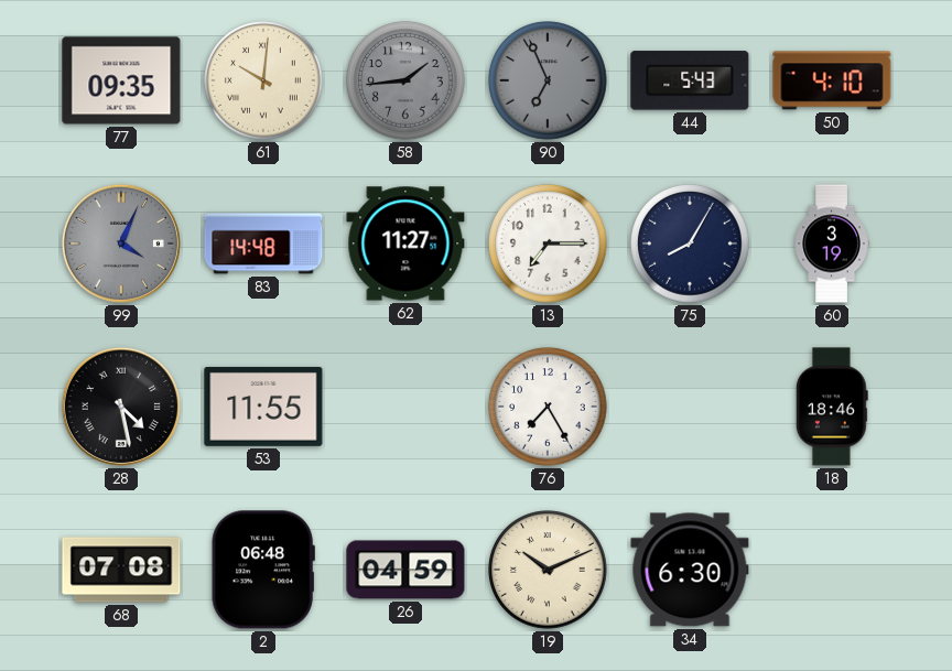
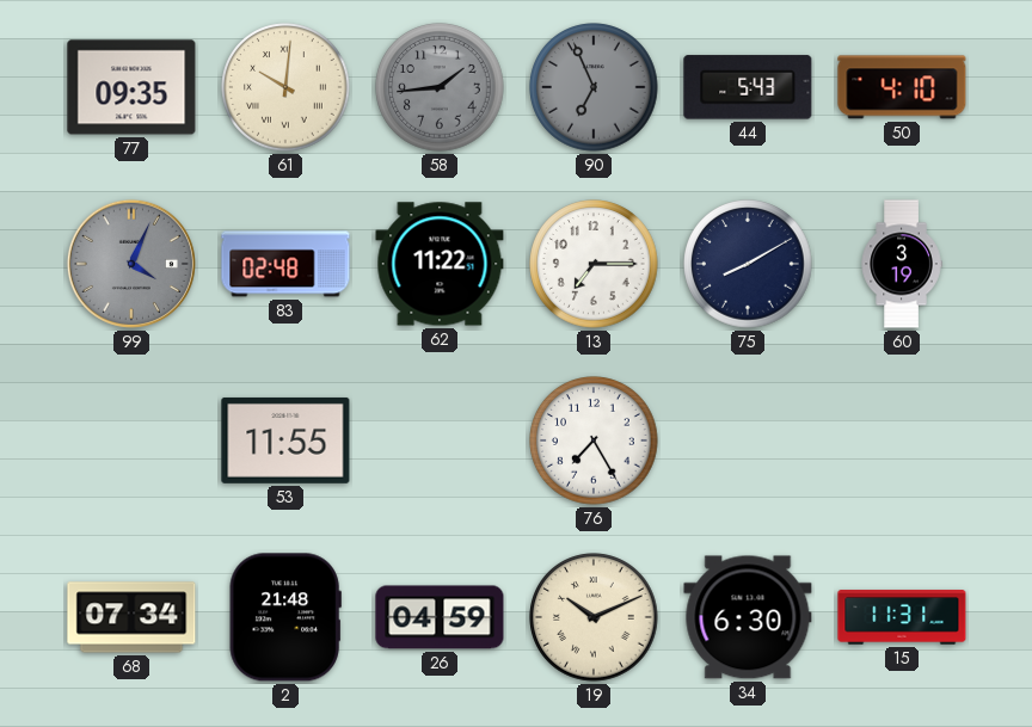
83: 14:48 -> 02:48
62: 11:27 -> 11:22
75: 8:05 -> 8:10
28: 4:28 -> none
18: 18:46 -> none
68: 07:08 -> 07:34
2: 06:48 -> 21:48
15: none -> 11:31
